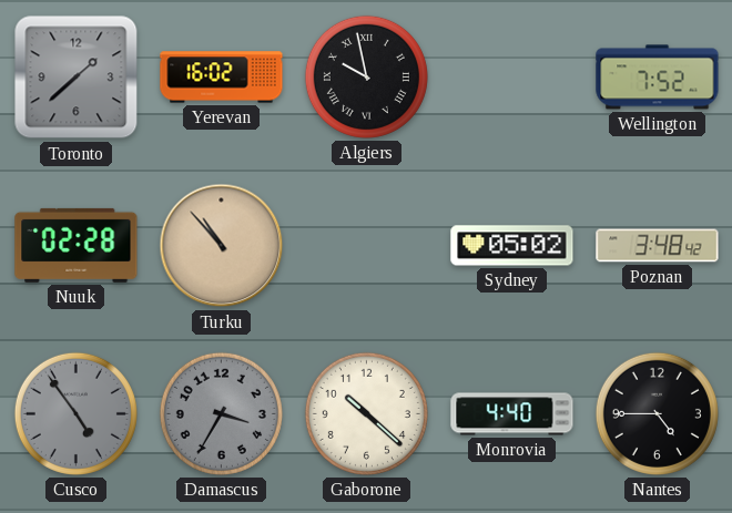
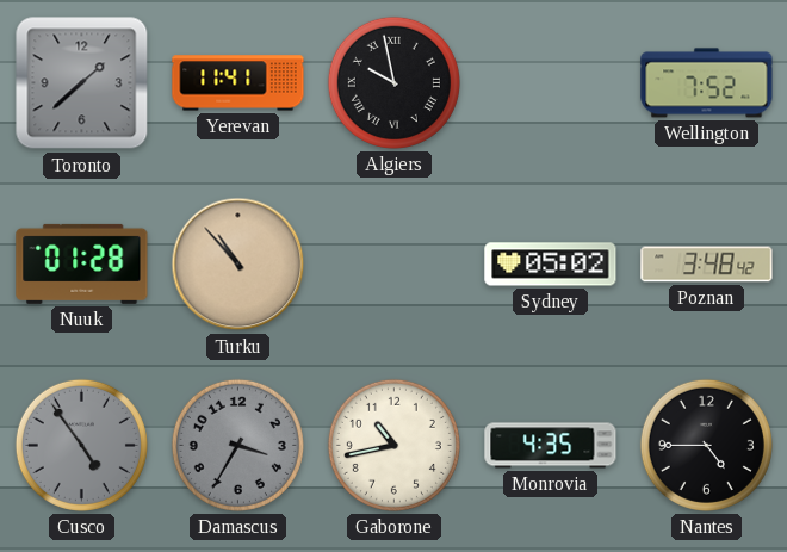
Yerevan: 16:02 -> 11:41
Nuuk: 02:28 -> 01:28
Gaborone: 10:22 -> 10:43
Monrovia: 4:40 -> 4:35
